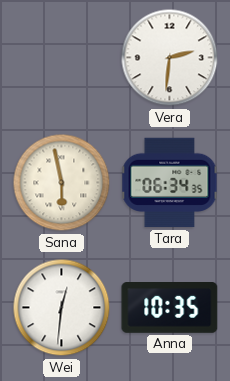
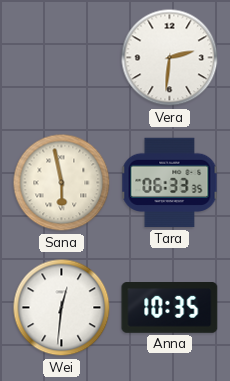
Tara: 06:34 -> 06:33
